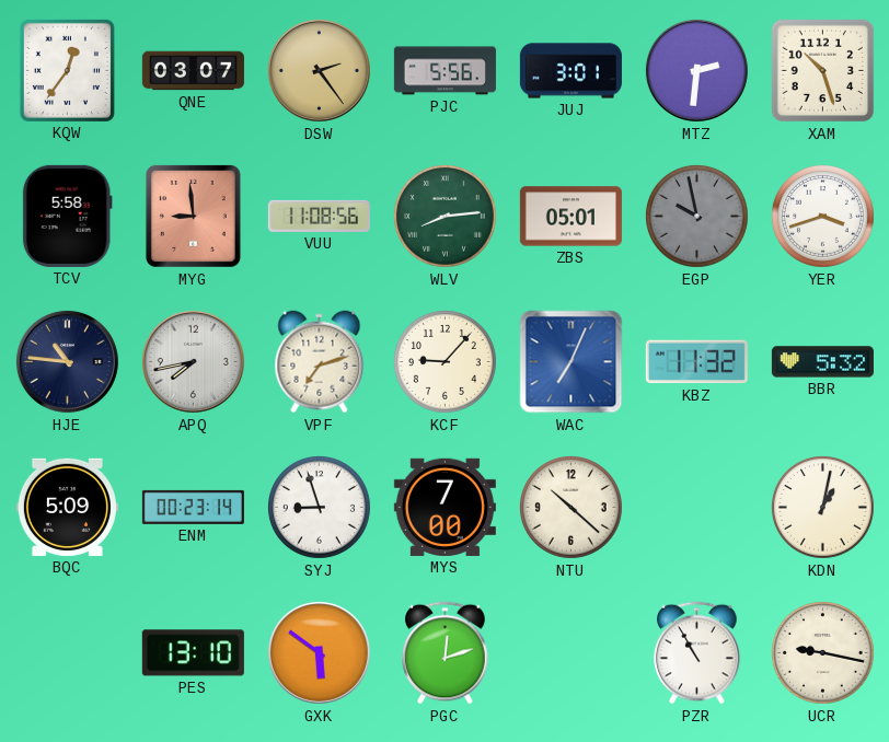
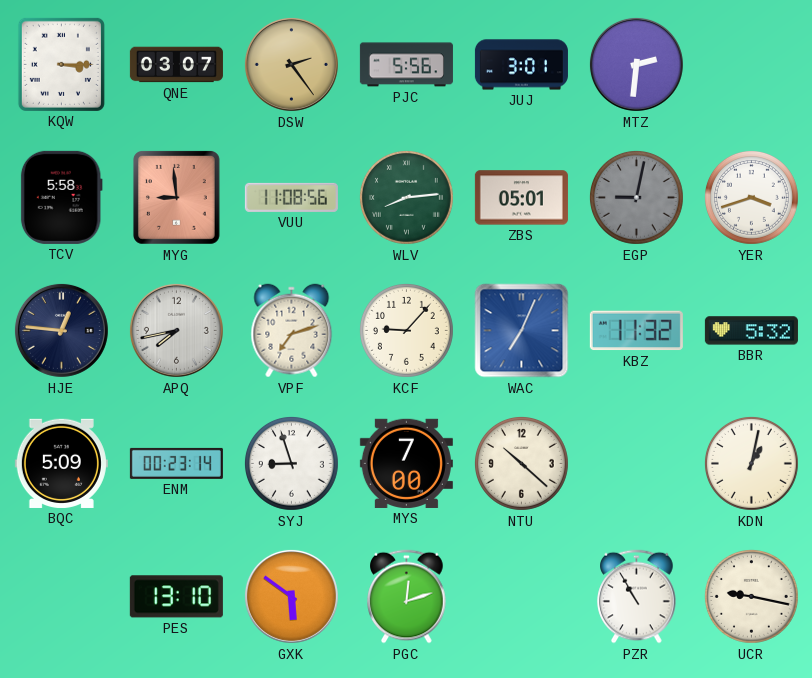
KQW: 12:36 -> 3:15
XAM: 10:27 -> none
EGP: 9:58 -> 9:02
HJE: 10:46 -> 12:46
